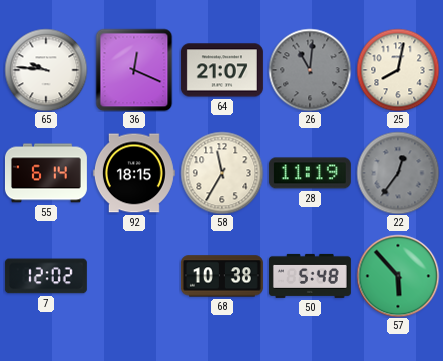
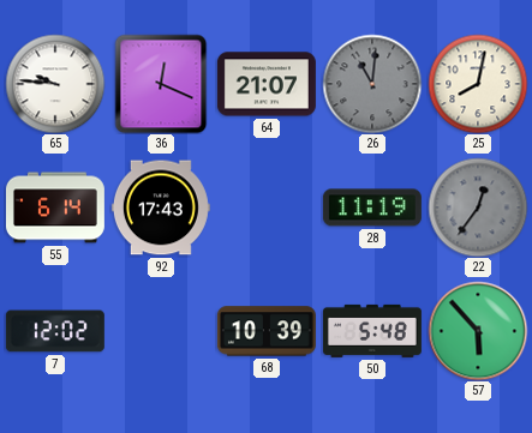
92: 18:15 -> 17:43
58: 11:35 -> none
68: 10:38 -> 10:39
